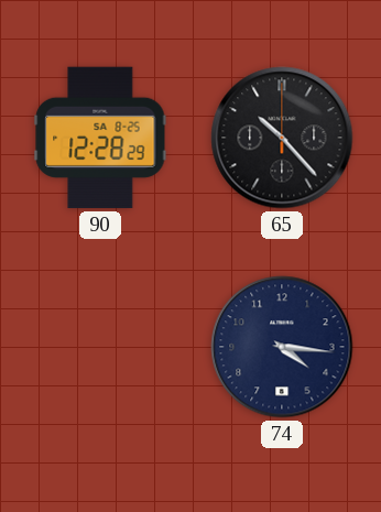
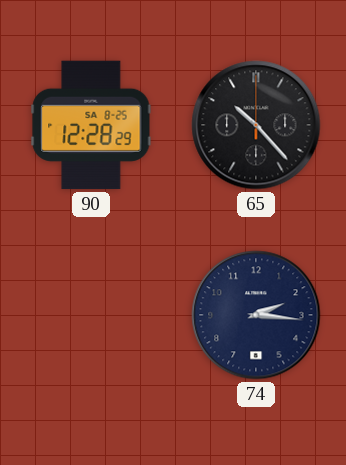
74: 4:16 -> 2:16
